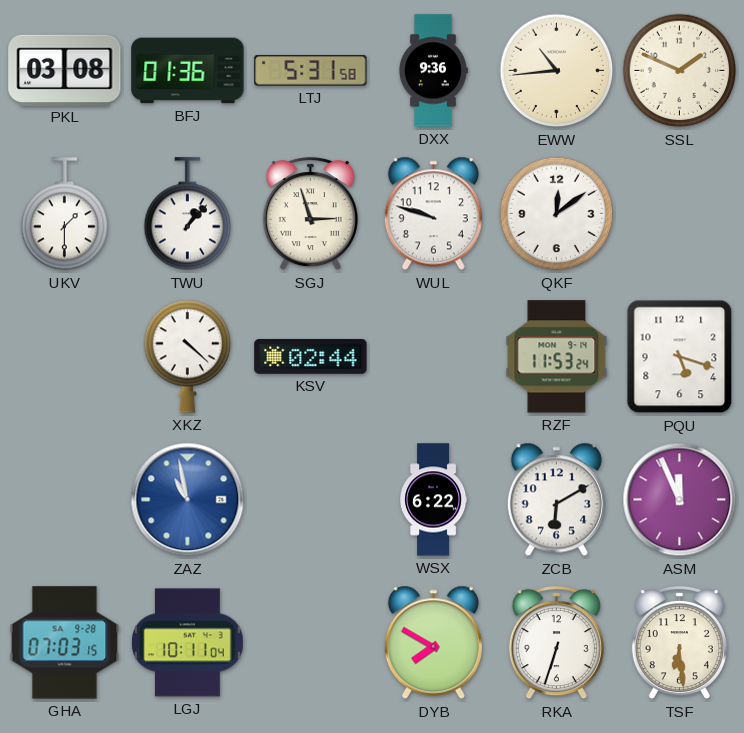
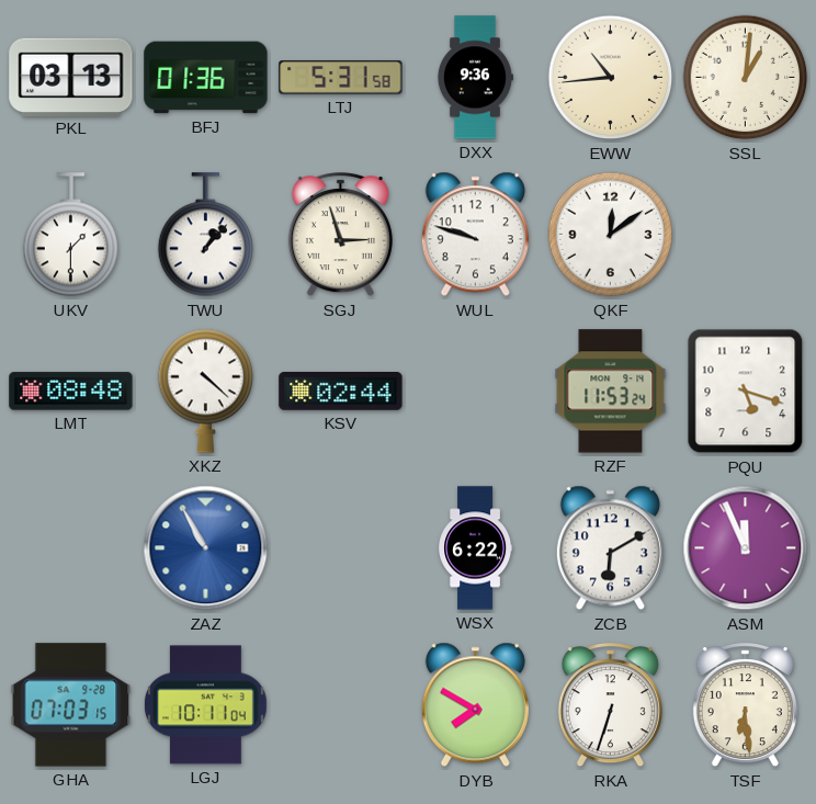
PKL: 03:08 -> 03:13
SSL: 1:49 -> 1:01
LMT: none -> 08:48
ZAZ: 10:58 -> 10:55
